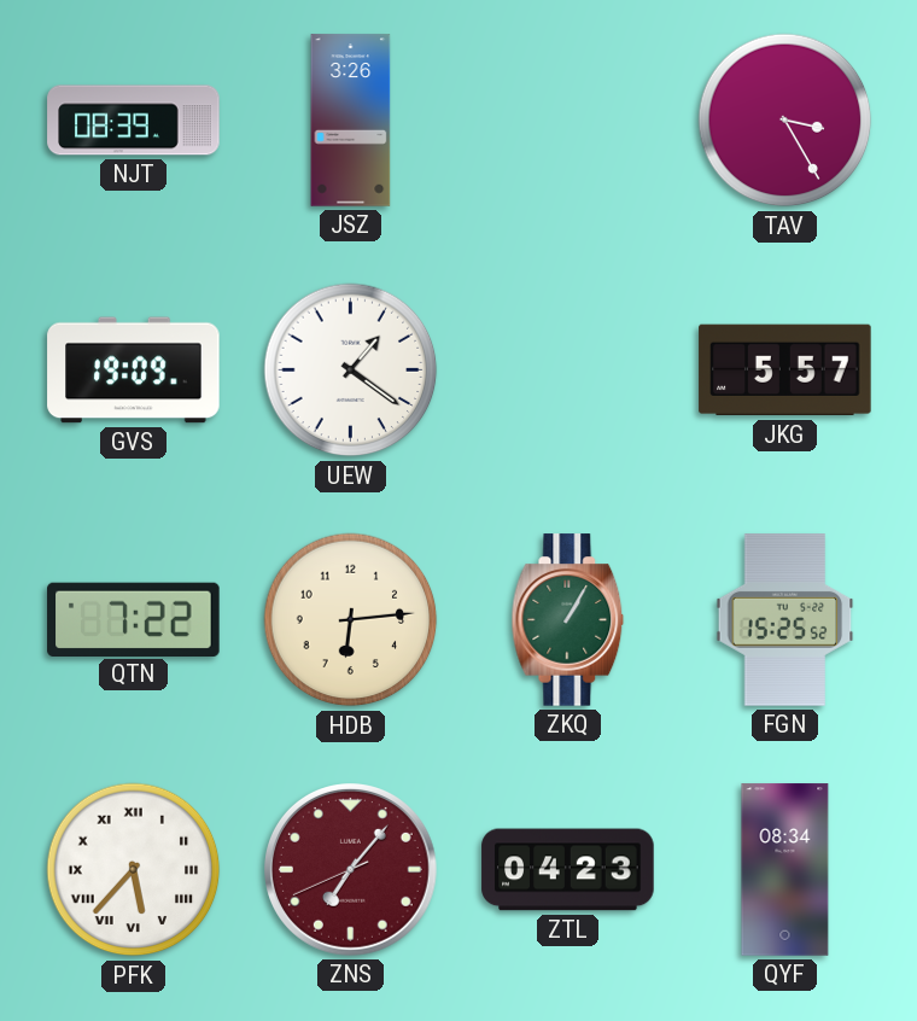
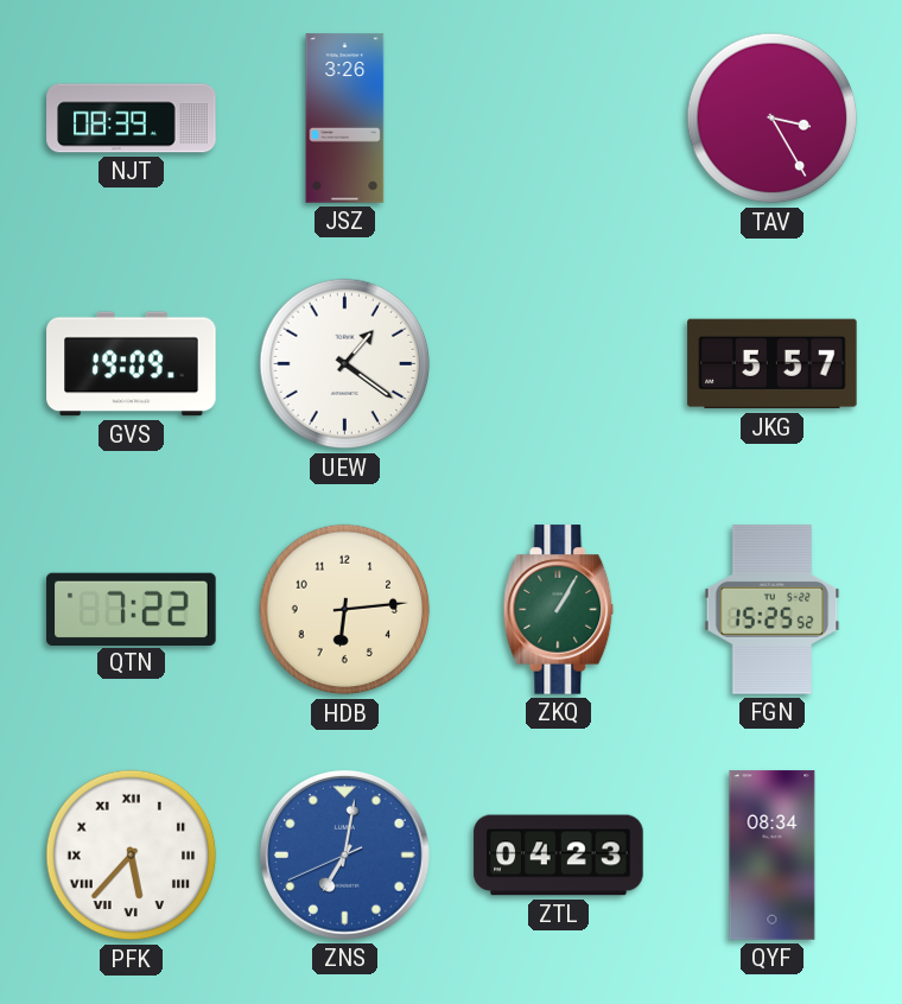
ZNS: 7:06 -> 7:01
ZNS dial: burgundy -> blue
